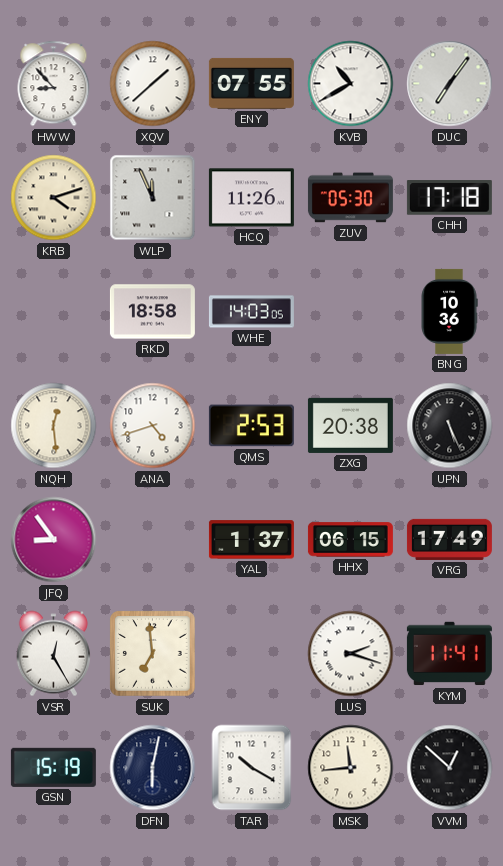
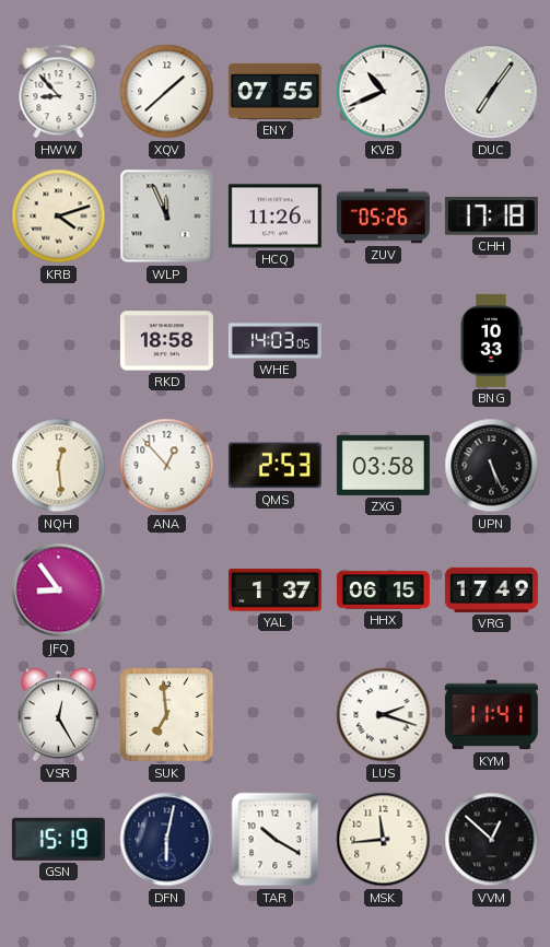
KVB: 10:40 -> 10:41
ZUV: 05:30 -> 05:26
BNG: 10:36 -> 10:33
ANA: 4:42 -> 12:53
ZXG: 20:38 -> 03:58
